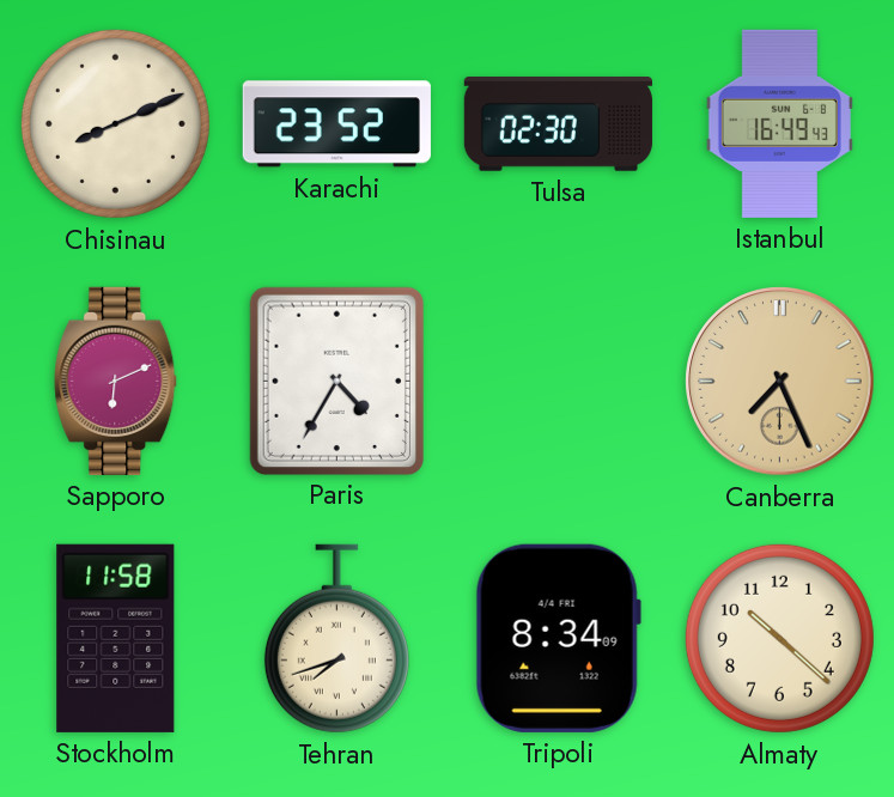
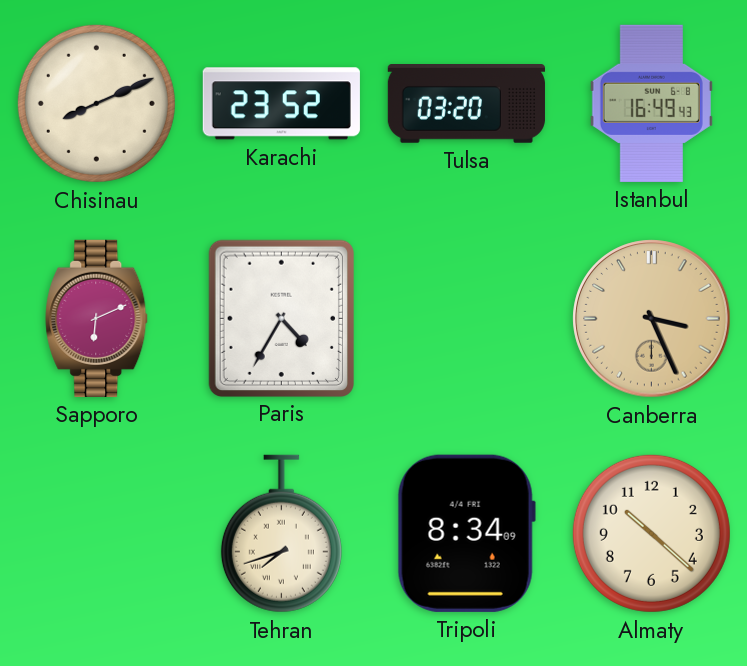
Tulsa: 02:30 -> 03:20
Canberra: 7:26 -> 3:26
Stockholm: 11:58 -> none
